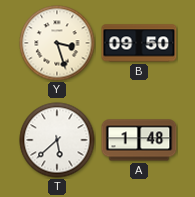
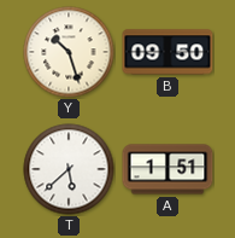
Y: 3:27 -> 10:27
A: 1:48 -> 1:51
